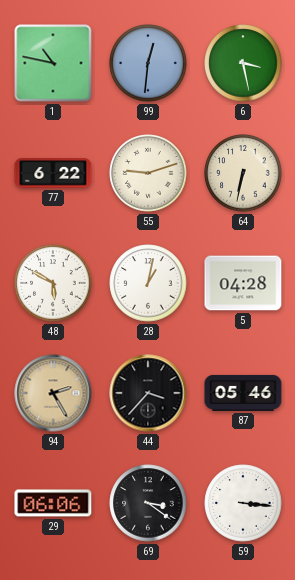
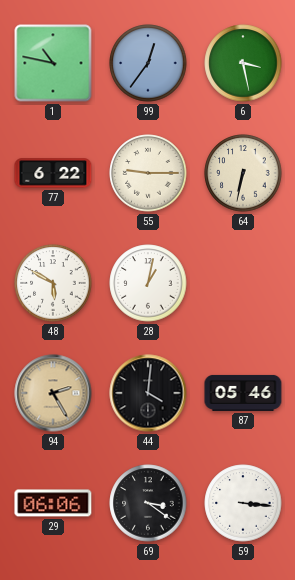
99: 12:31 -> 12:36
55: 9:12 -> 9:15
5: 04:28 -> none
44: 3:37 -> 4:01
